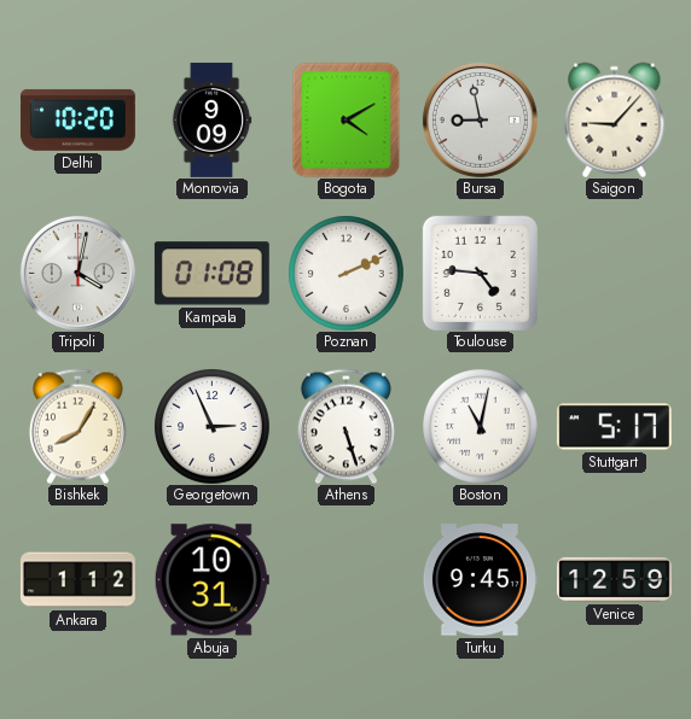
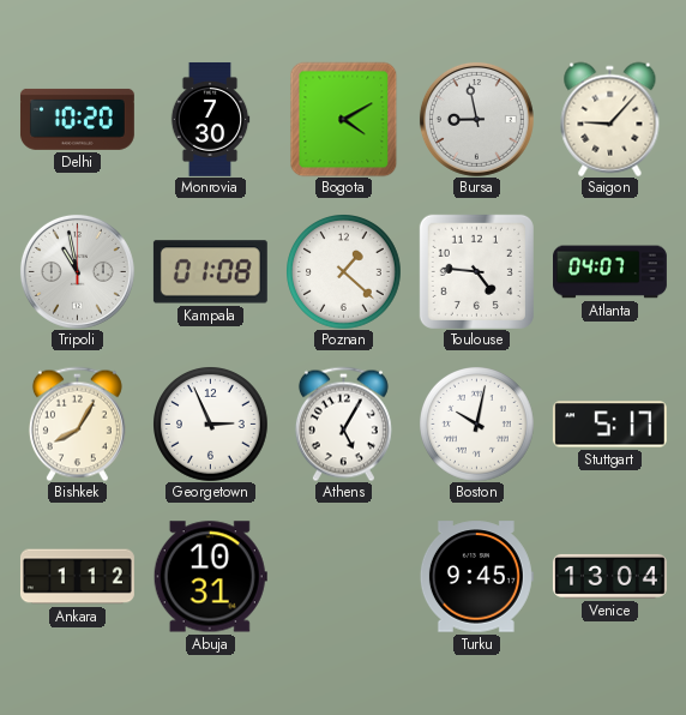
Monrovia: 9:09 -> 7:30
Tripoli: 4:02 -> 10:58
Poznan: 2:11 -> 1:22
Atlanta: none -> 04:07
Athens: 5:27 -> 5:05
Boston: 11:02 -> 10:02
Venice: 12:59 -> 13:04
